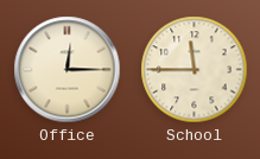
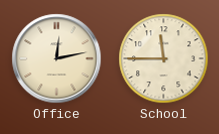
Office: 12:15 -> 12:13
